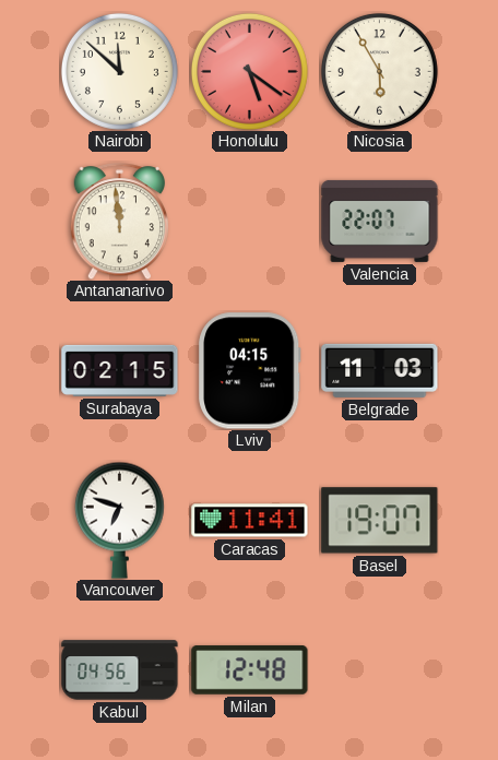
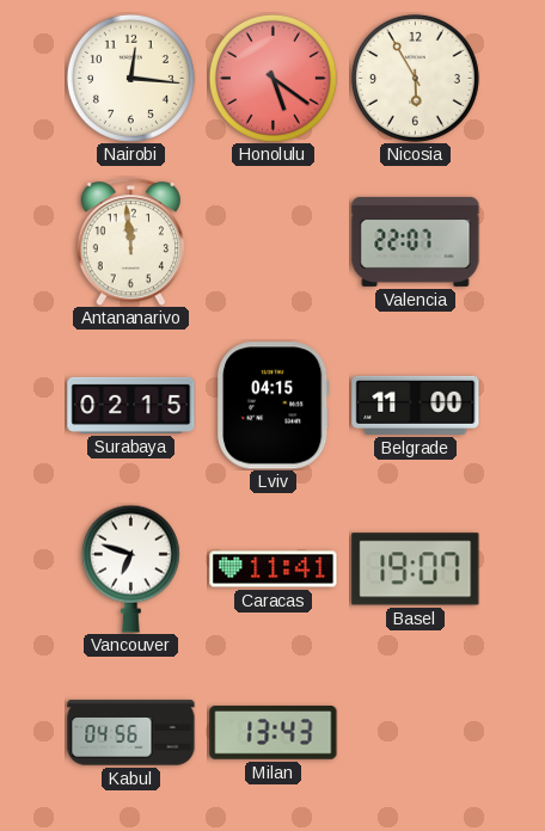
Nairobi: 11:52 -> 12:16
Belgrade: 11:03 -> 11:00
Milan: 12:48 -> 13:43
